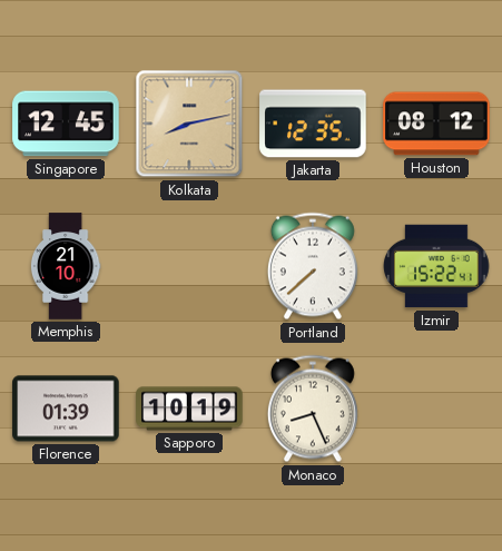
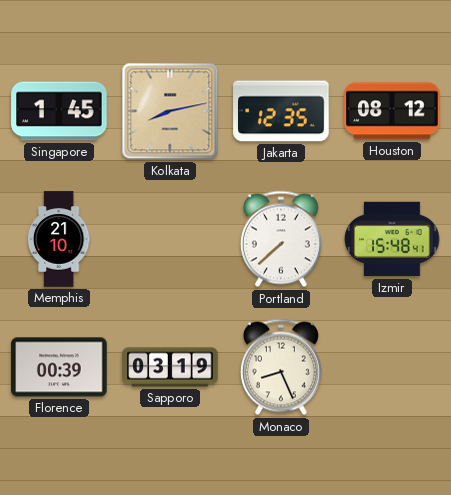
Singapore: 12:45 -> 1:45
Izmir: 15:22 -> 15:48
Florence: 01:39 -> 00:39
Sapporo: 10:19 -> 03:19
